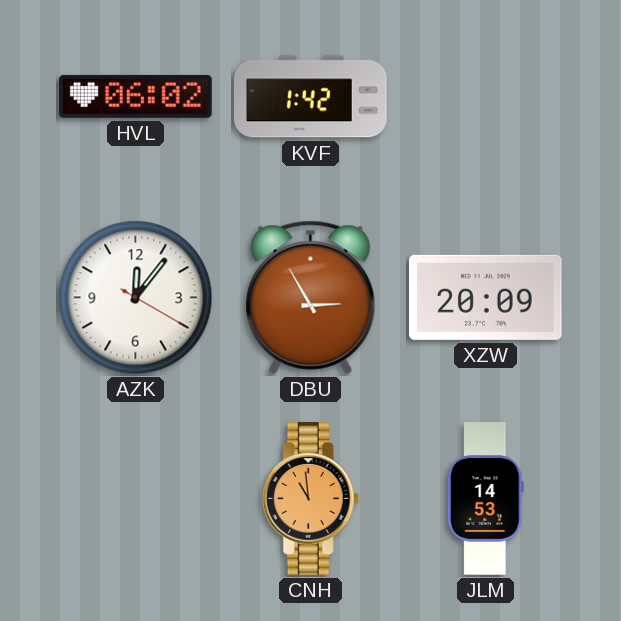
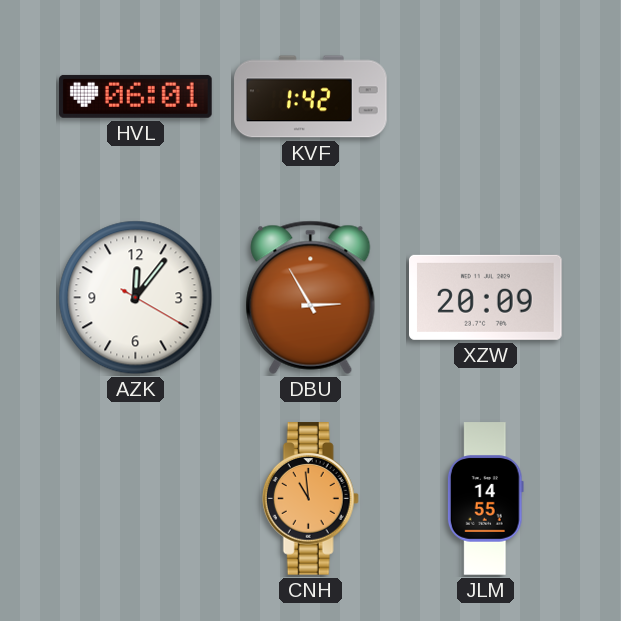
HVL: 06:02 -> 06:01
JLM: 14:53 -> 14:55
